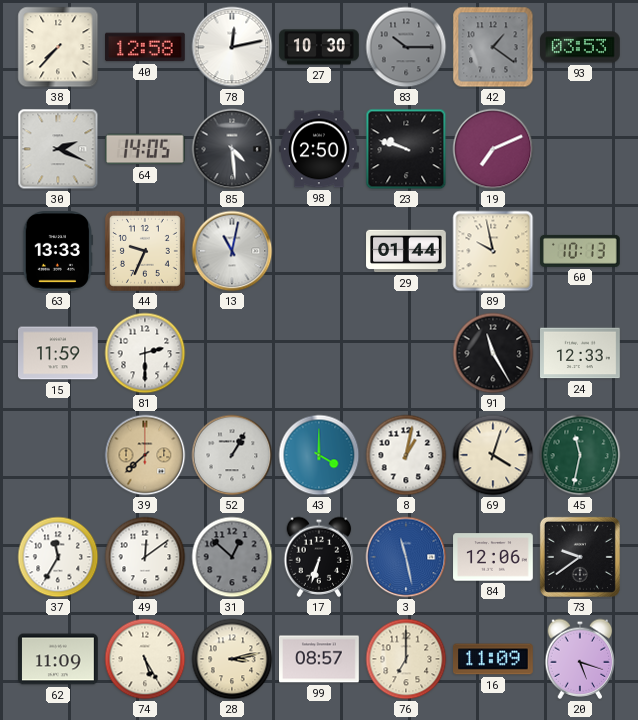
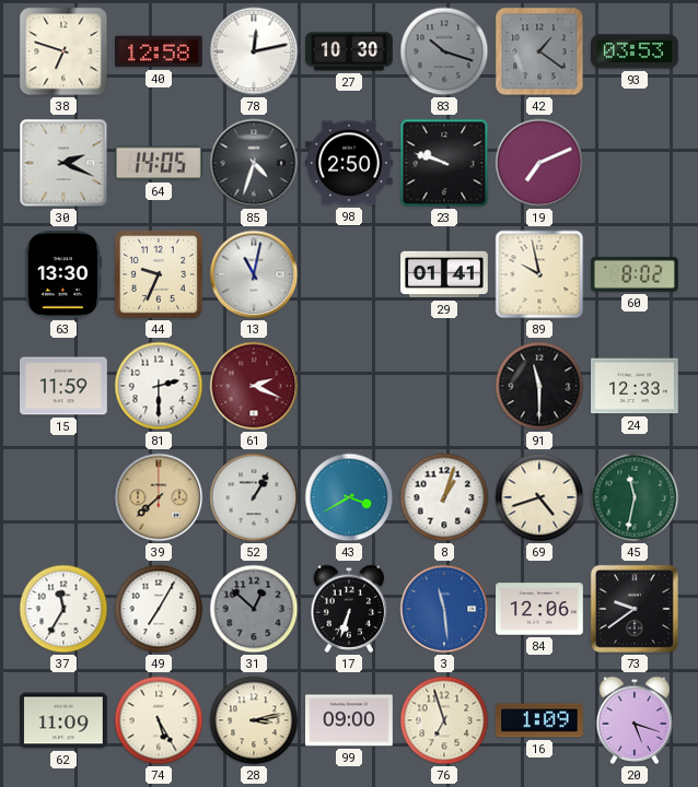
38: 7:37 -> 6:48
83: 10:15 -> 10:18
85: 4:29 -> 4:33
63: 13:33 -> 13:30
29: 01:44 -> 01:41
60: 10:13 -> 8:02
61: none -> 2:19
91: 11:25 -> 11:30
43: 4:00 -> 3:40
8: 1:02 -> 1:03
69: 4:03 -> 4:42
49: 12:09 -> 7:05
3: 11:28 -> 11:29
99: 08:57 -> 09:00
76: 7:00 -> 6:57
16: 11:09 -> 1:09
